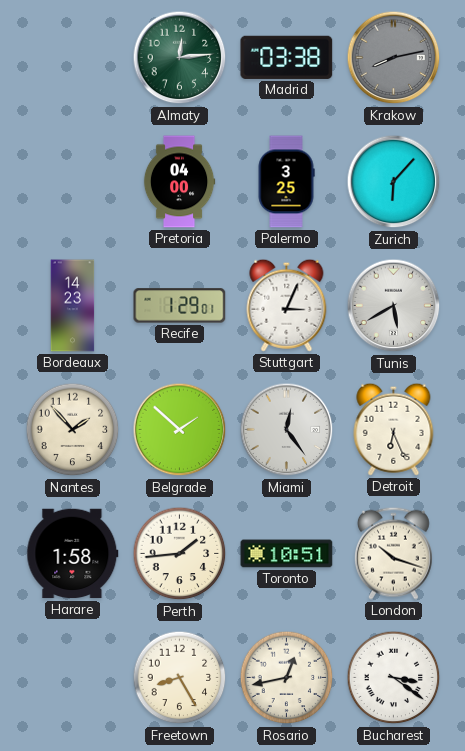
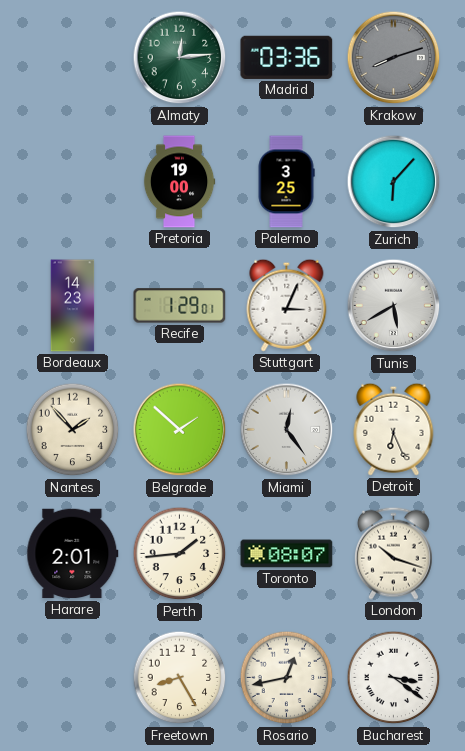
Madrid: 03:38 -> 03:36
Krakow: 8:13 -> 8:12
Pretoria: 04:00 -> 19:00
Harare: 1:58 -> 2:01
Toronto: 10:51 -> 08:07
